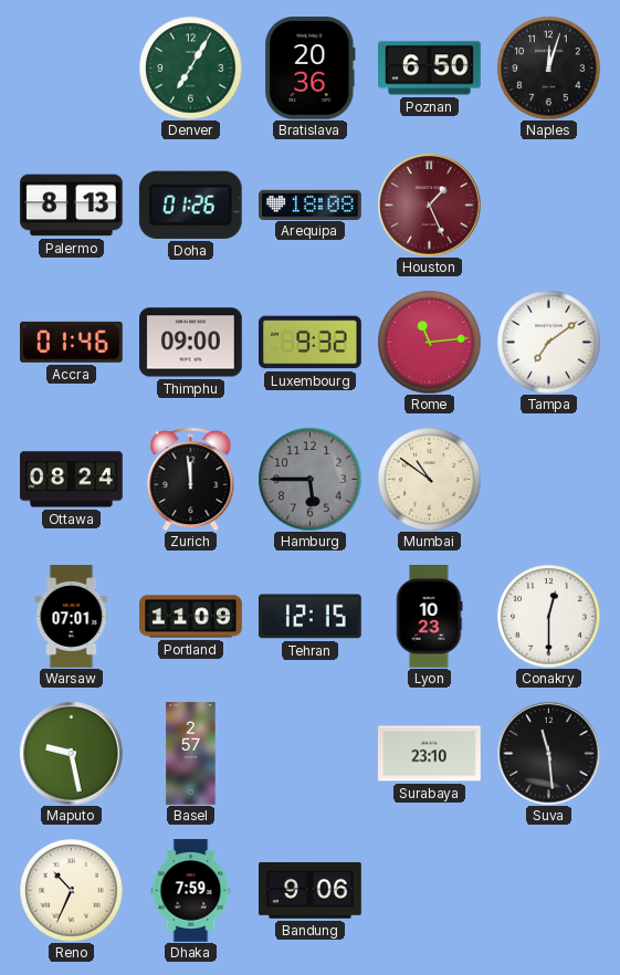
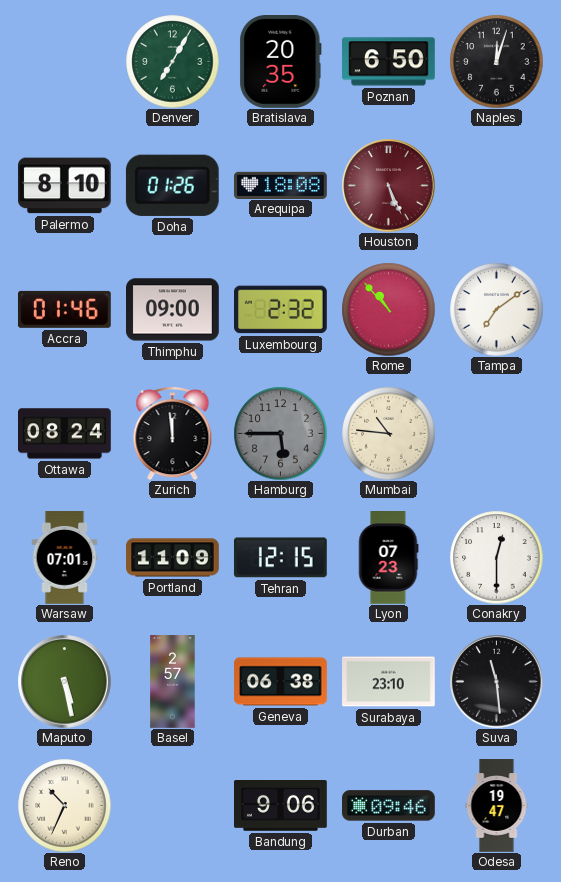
Bratislava: 20:36 -> 20:35
Palermo: 8:13 -> 8:10
Houston: 1:26 -> 5:26
Luxembourg: 9:32 -> 2:32
Rome: 11:14 -> 10:53
Mumbai: 10:51 -> 10:46
Lyon: 10:23 -> 07:23
Maputo: 9:28 -> 5:28
Geneva: none -> 06:38
Dhaka: 7:59 -> none
Durban: none -> 09:46
Odesa: none -> 19:47
